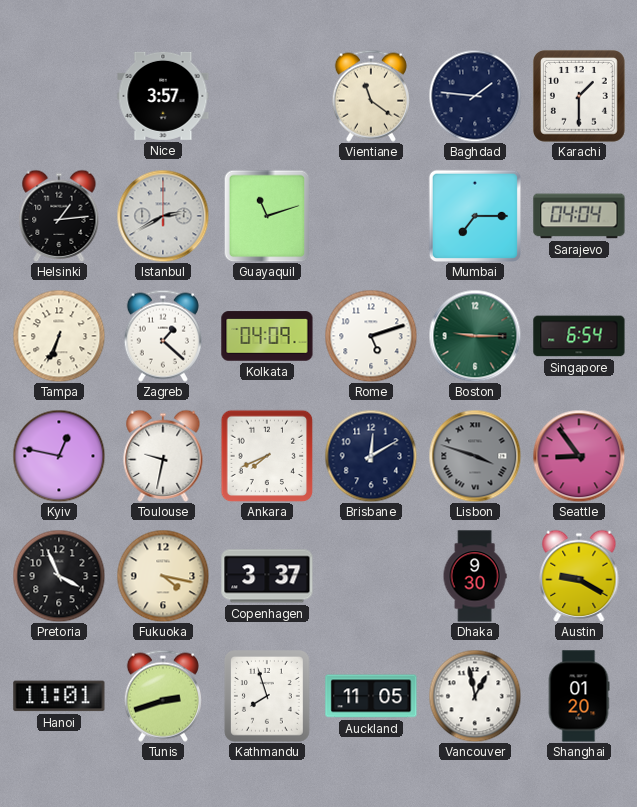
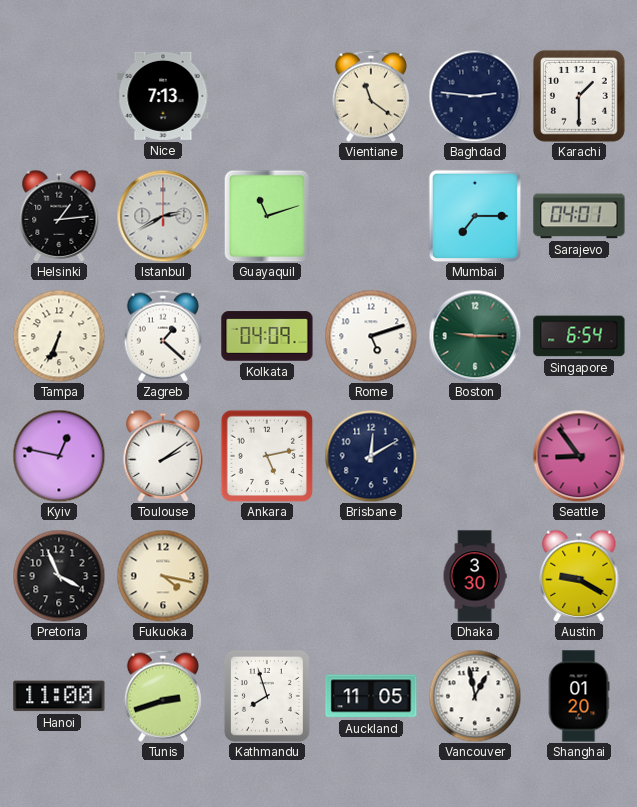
Nice: 3:57 -> 7:13
Baghdad: 1:46 -> 2:46
Sarajevo: 04:04 -> 04:01
Toulouse: 9:32 -> 2:09
Ankara: 7:41 -> 5:13
Lisbon: 3:48 -> none
Copenhagen: 3:37 -> none
Dhaka: 9:30 -> 3:30
Hanoi: 11:01 -> 11:00
